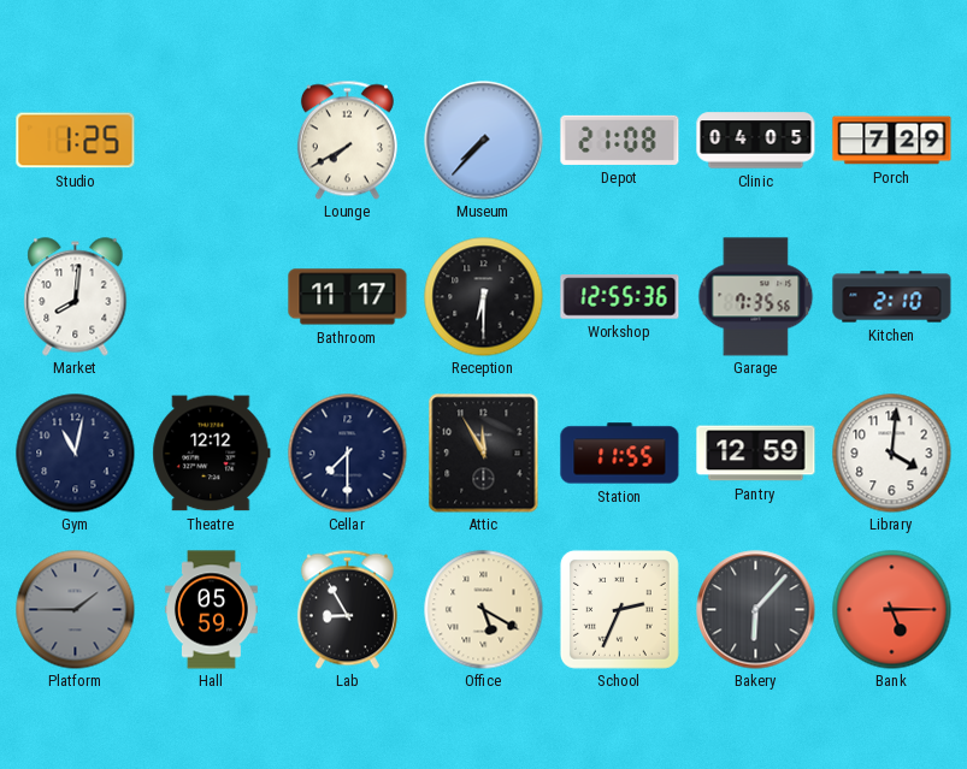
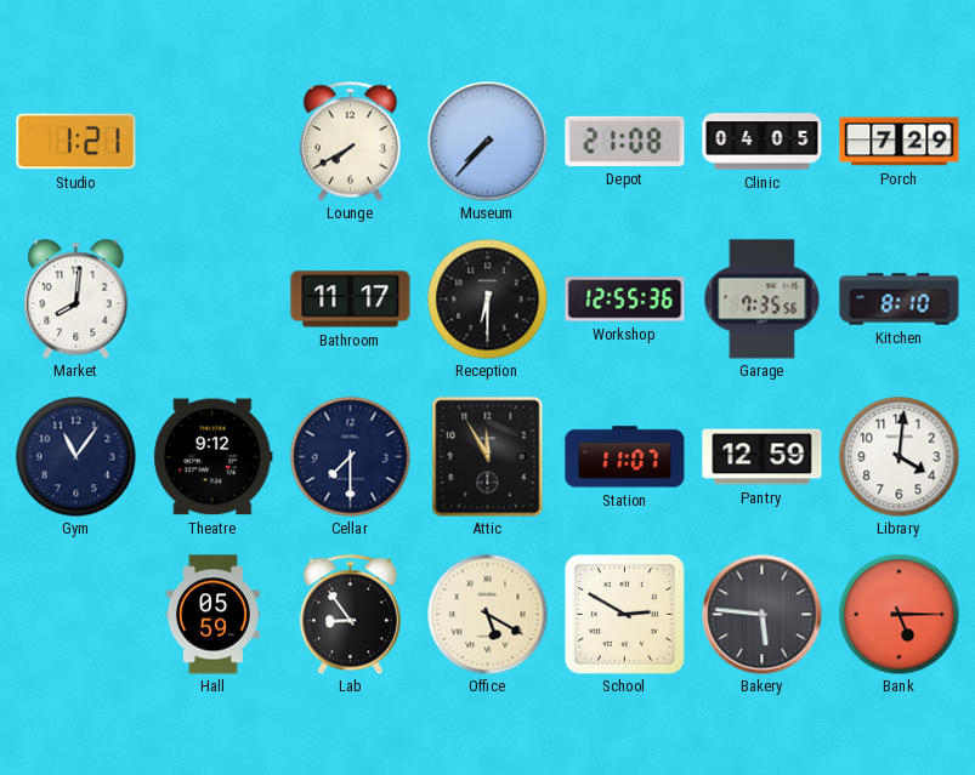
Studio: 1:25 -> 1:21
Kitchen: 2:10 -> 8:10
Gym: 11:02 -> 11:06
Theatre: 12:12 -> 9:12
Station: 11:55 -> 11:07
Platform: 1:45 -> none
Lab: 8:55 -> 8:54
School: 2:34 -> 2:50
Bakery: 6:07 -> 5:46
